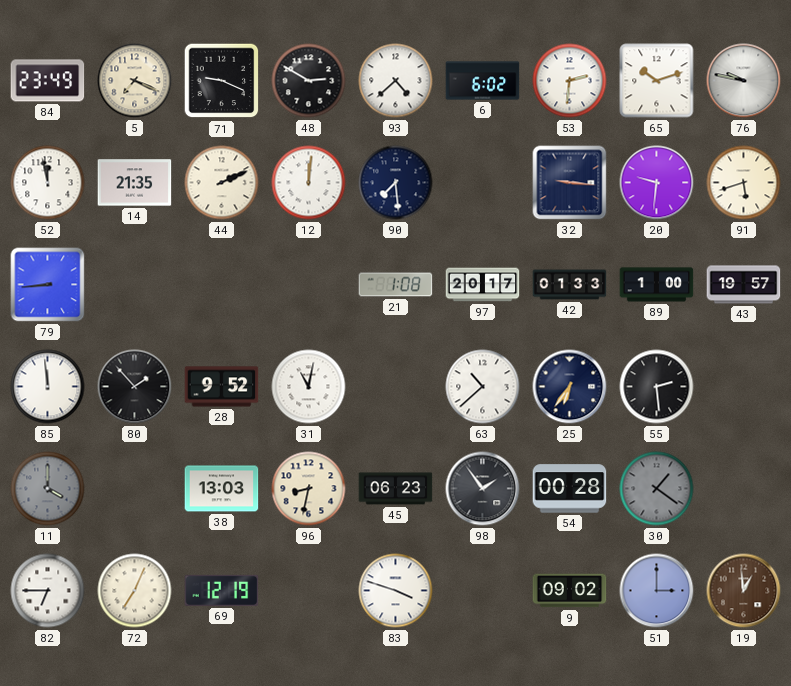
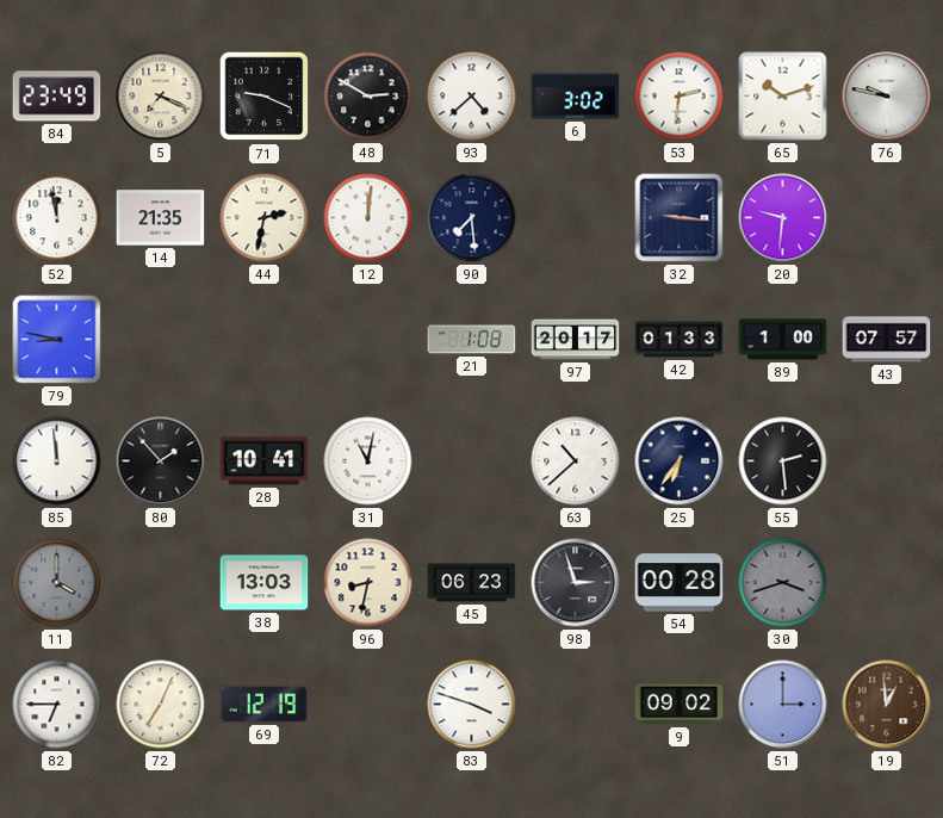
6: 6:02 -> 3:02
44: 2:11 -> 2:32
91: 5:42 -> none
79: 8:44 -> 8:47
43: 19:57 -> 07:57
28: 9:52 -> 10:41
98: 1:54 -> 2:57
30: 1:21 -> 3:42
